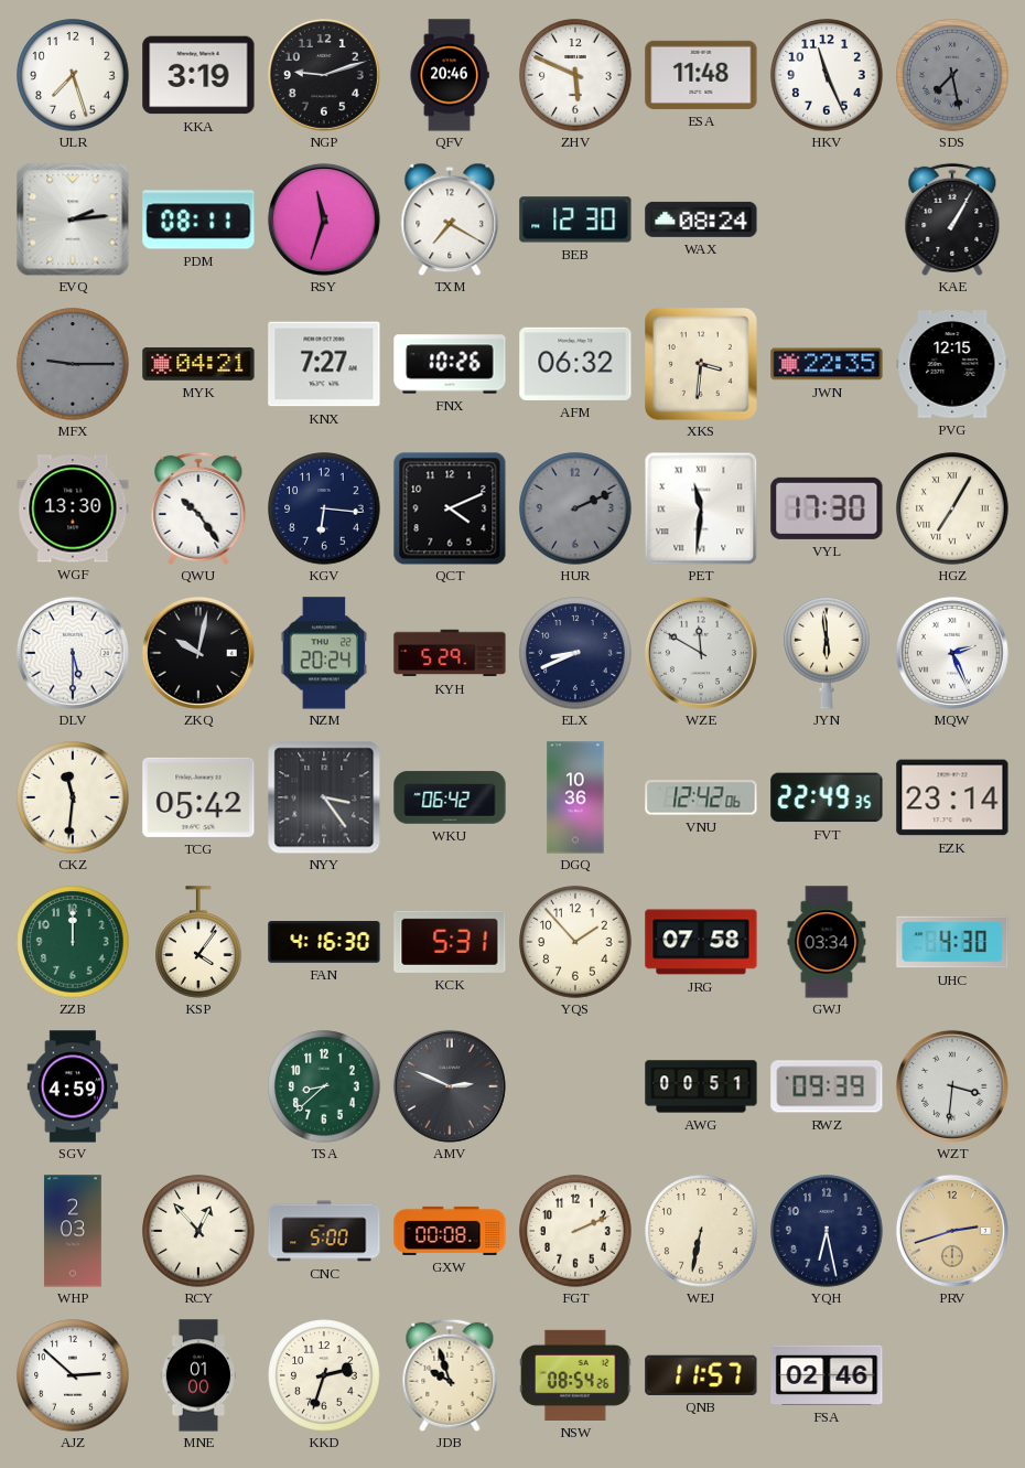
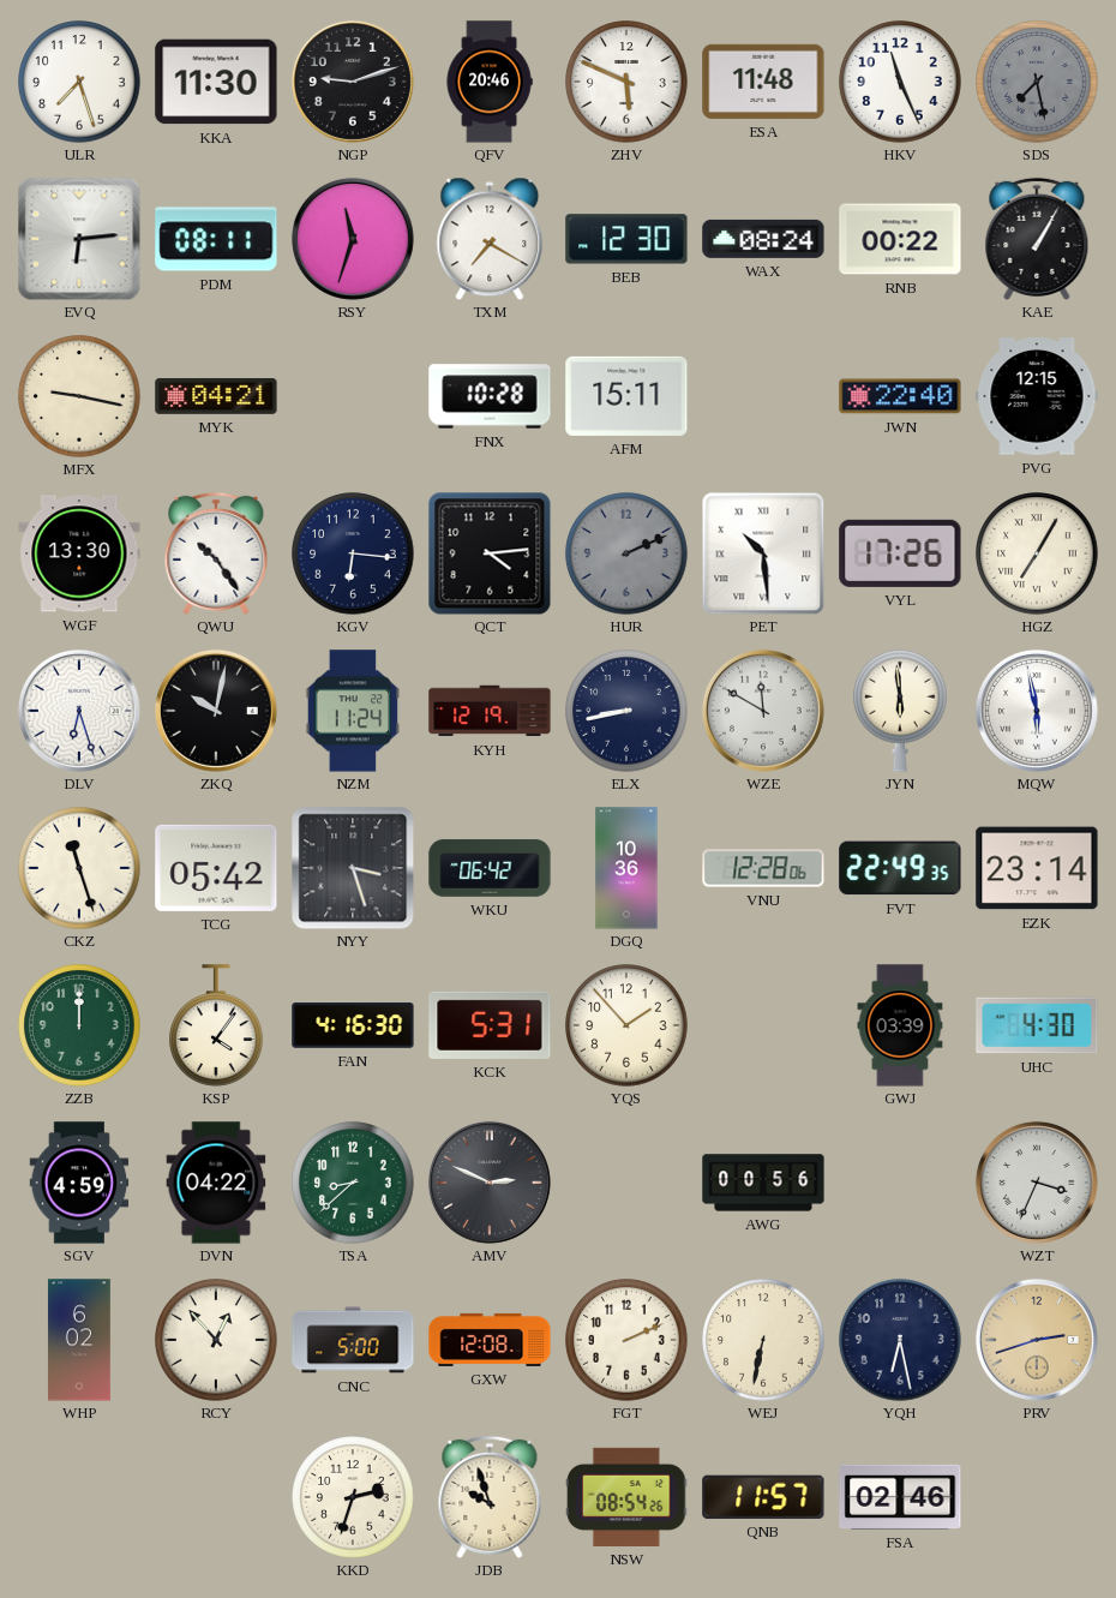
KKA: 3:19 -> 11:30
EVQ: 2:14 -> 6:14
RNB: none -> 00:22
MFX: 9:15 -> 9:17
MFX dial: grey -> cream
KNX: 7:27 -> none
FNX: 10:26 -> 10:28
AFM: 06:32 -> 15:11
XKS: 3:31 -> none
JWN: 22:35 -> 22:40
QCT: 4:11 -> 4:14
PET: 11:31 -> 10:29
VYL: 17:30 -> 17:26
DLV: 5:30 -> 6:27
NZM: 20:24 -> 11:24
KYH: 5:29 -> 12:19
ELX: 8:41 -> 8:43
MQW: 2:26 -> 5:58
CKZ: 11:31 -> 11:27
NYY: 3:24 -> 3:27
VNU: 12:42 -> 12:28
JRG: 07:58 -> none
GWJ: 03:34 -> 03:39
DVN: none -> 04:22
AWG: 00:51 -> 00:56
RWZ: 09:39 -> none
WZT: 3:31 -> 3:34
WHP: 2:03 -> 6:02
GXW: 00:08 -> 12:08
AJZ: 2:52 -> none
MNE: 01:00 -> none
